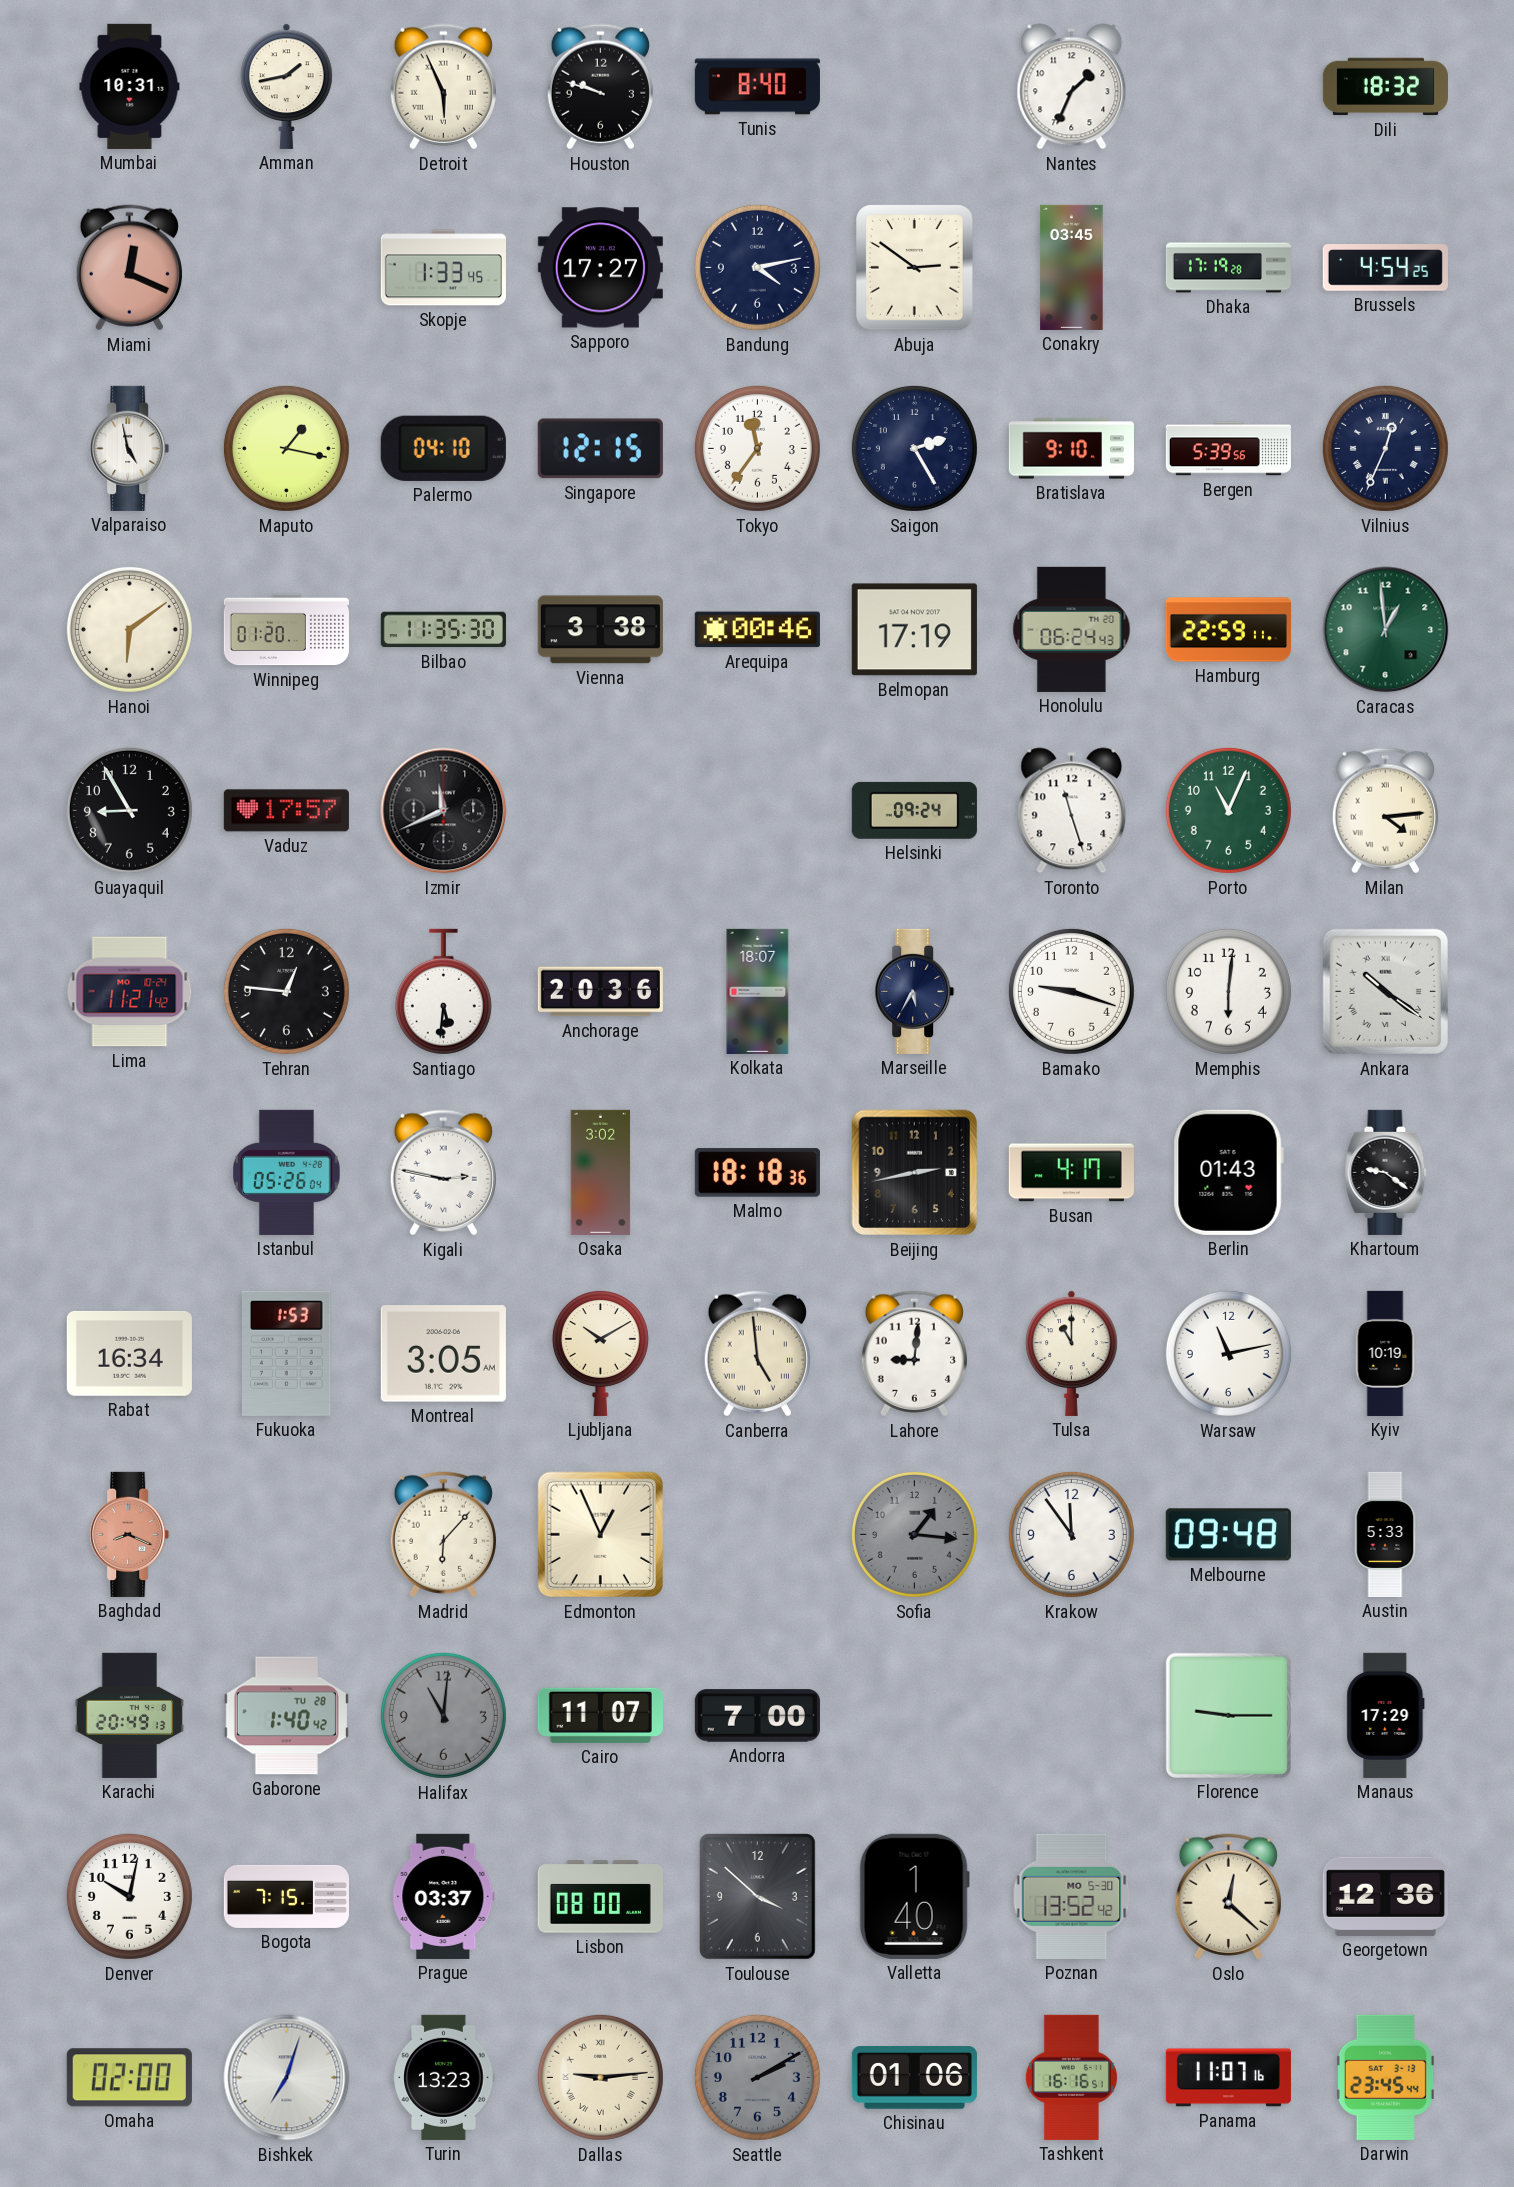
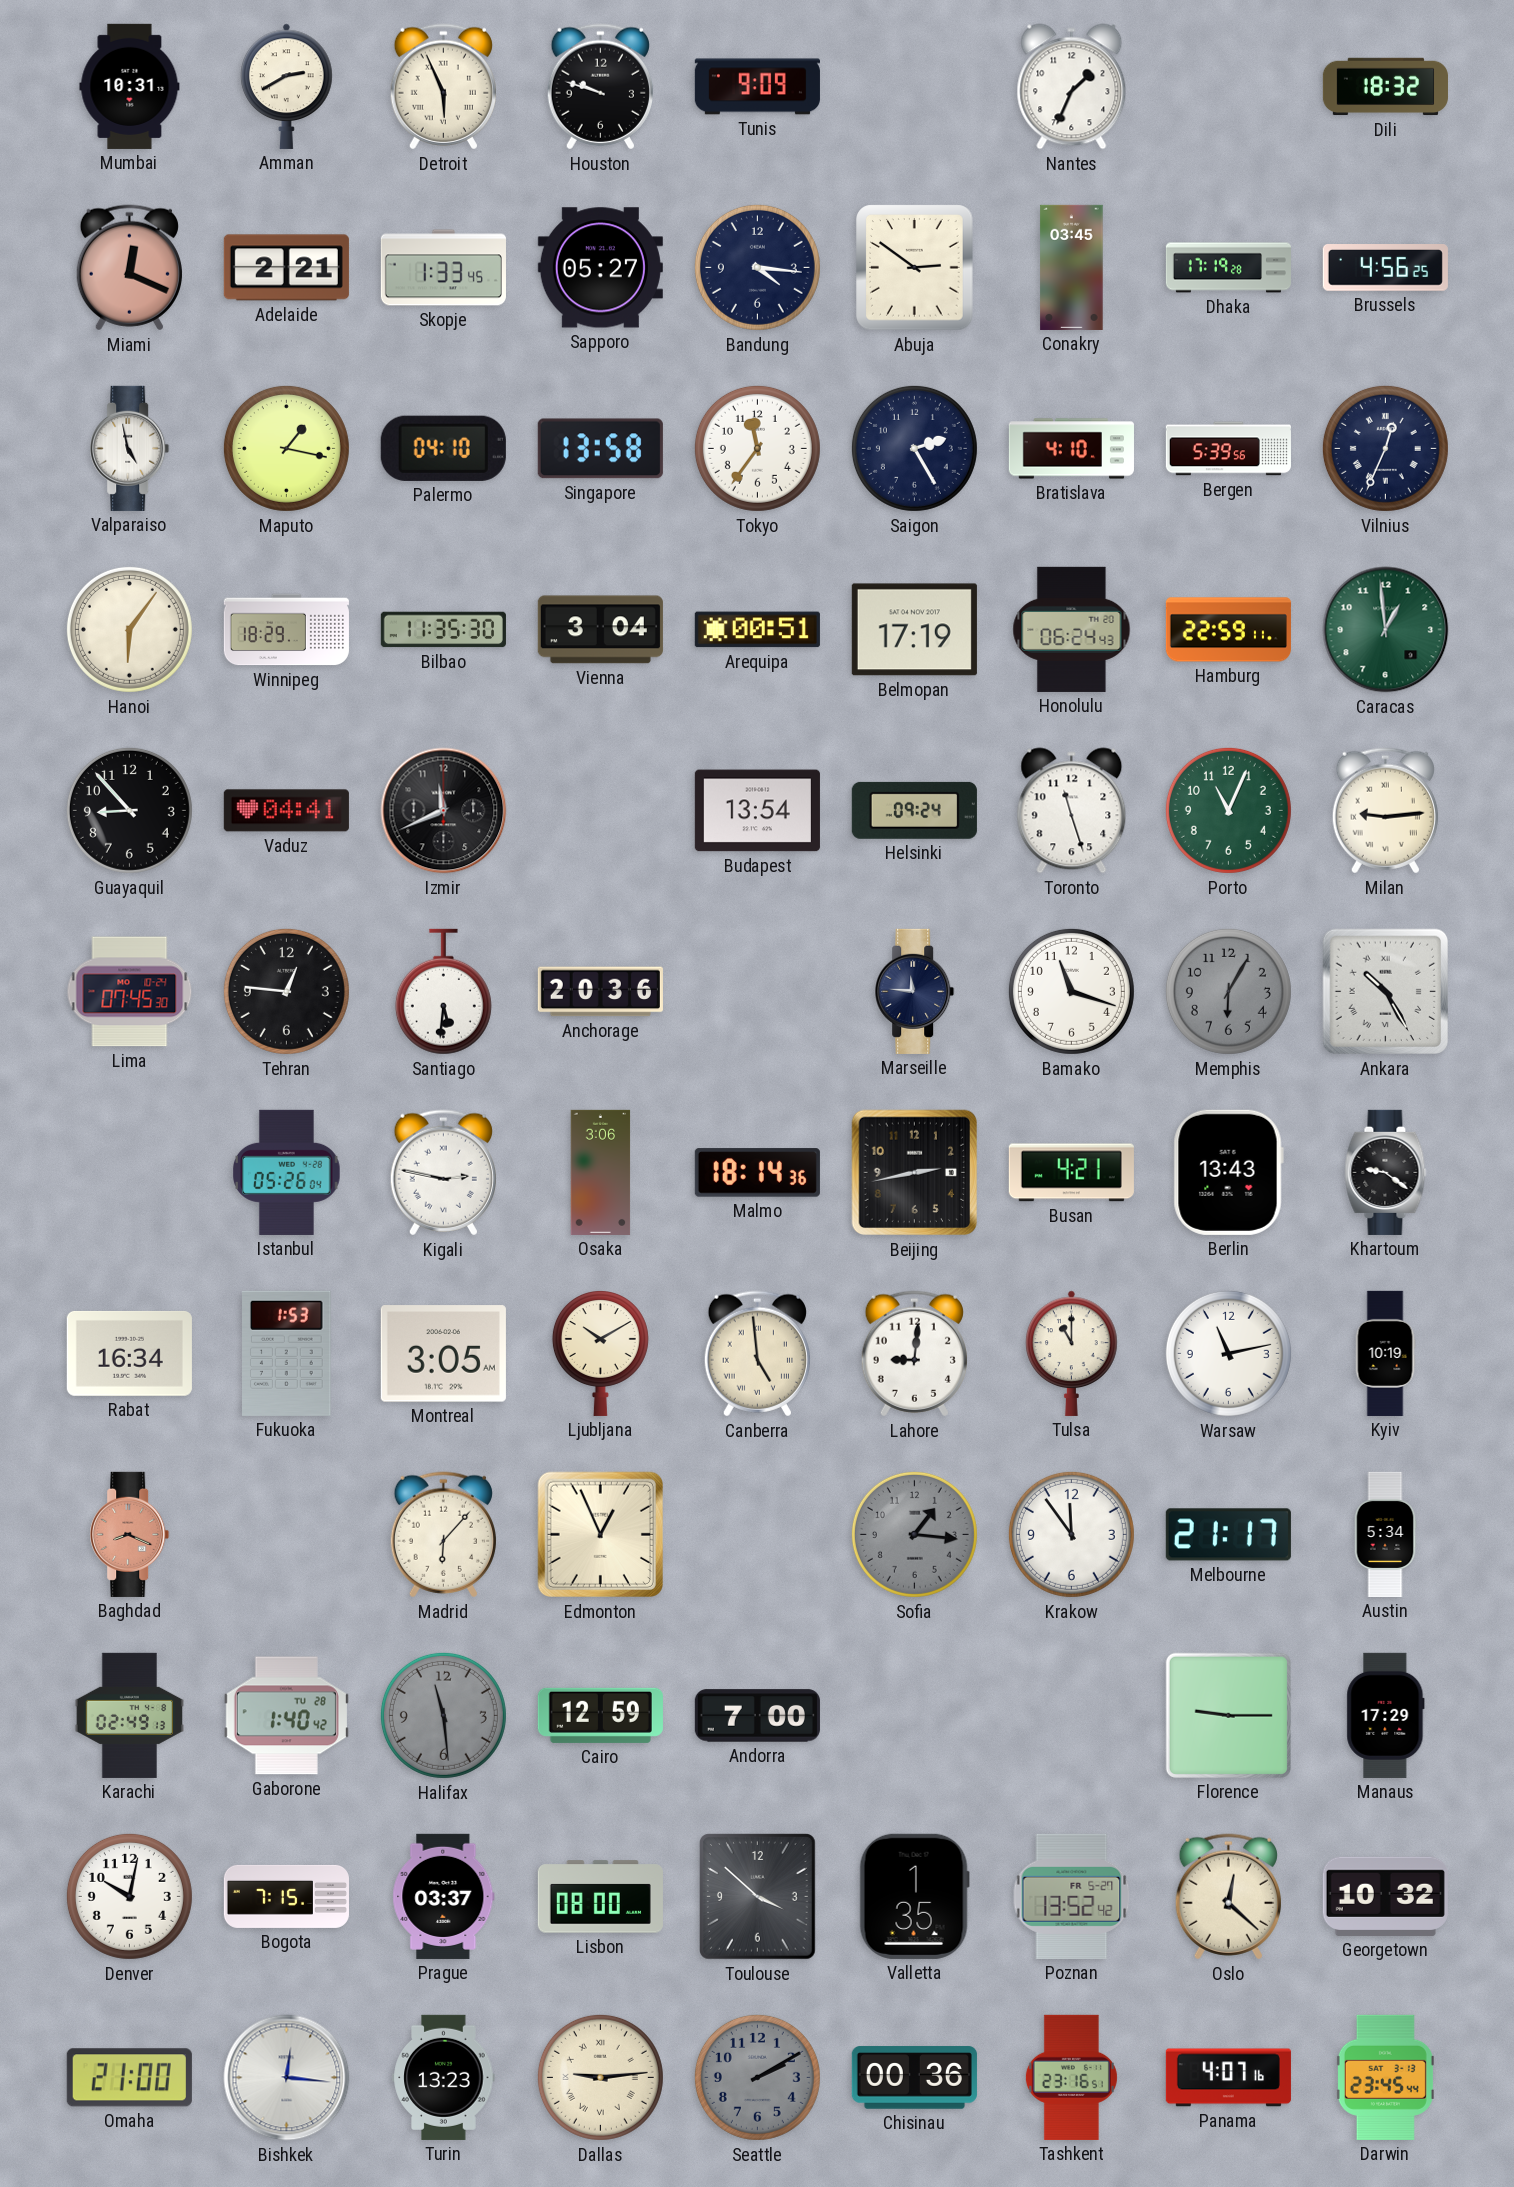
Amman: 1:43 -> 2:40
Tunis: 8:40 -> 9:09
Adelaide: none -> 2:21
Sapporo: 17:27 -> 05:27
Bandung: 4:13 -> 4:16
Brussels: 4:54 -> 4:56
Singapore: 12:15 -> 13:58
Bratislava: 9:10 -> 4:10
Hanoi: 6:09 -> 6:06
Winnipeg: 01:20 -> 18:29
Vienna: 3:38 -> 3:04
Arequipa: 00:46 -> 00:51
Guayaquil: 8:55 -> 8:53
Vaduz: 17:57 -> 04:41
Budapest: none -> 13:54
Milan: 4:14 -> 9:14
Lima: 11:21 -> 07:45
Kolkata: 18:07 -> none
Marseille: 5:35 -> 11:46
Bamako: 9:18 -> 11:18
Memphis: 6:01 -> 6:05
Memphis dial: white -> grey
Ankara: 10:21 -> 10:25
Osaka: 3:02 -> 3:06
Malmo: 18:18 -> 18:14
Busan: 4:17 -> 4:21
Berlin: 01:43 -> 13:43
Melbourne: 09:48 -> 21:17
Austin: 5:33 -> 5:34
Karachi: 20:49 -> 02:49
Halifax: 11:01 -> 11:29
Cairo: 11:07 -> 12:59
Valletta: 1:40 -> 1:35
Poznan date: MO 5-30 -> FR 5-27
Georgetown: 12:36 -> 10:32
Omaha: 02:00 -> 21:00
Bishkek: 7:03 -> 12:16
Chisinau: 01:06 -> 00:36
Tashkent: 16:16 -> 23:16
Panama: 11:07 -> 4:07
